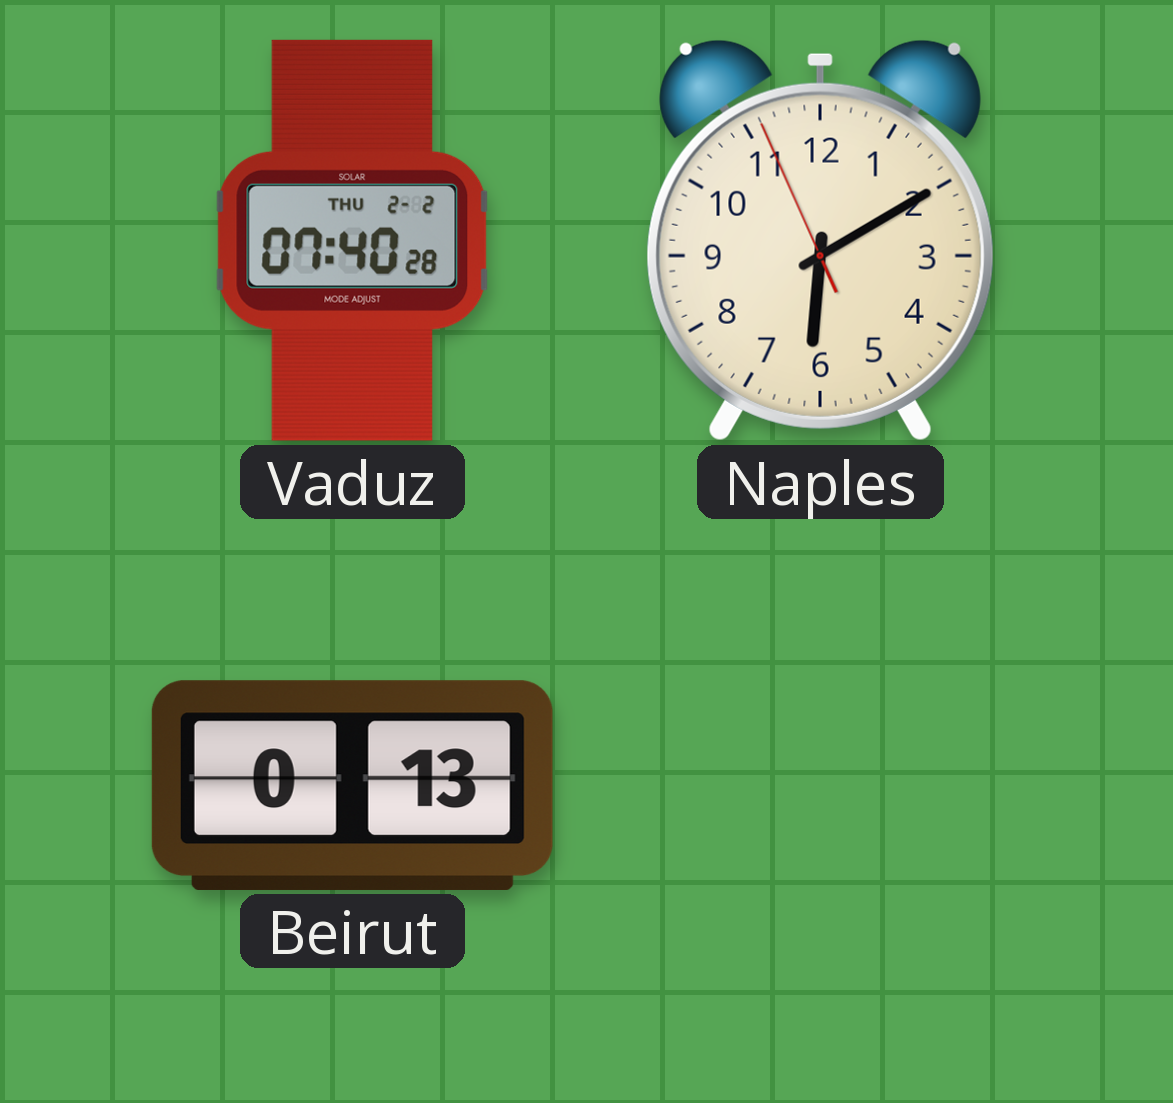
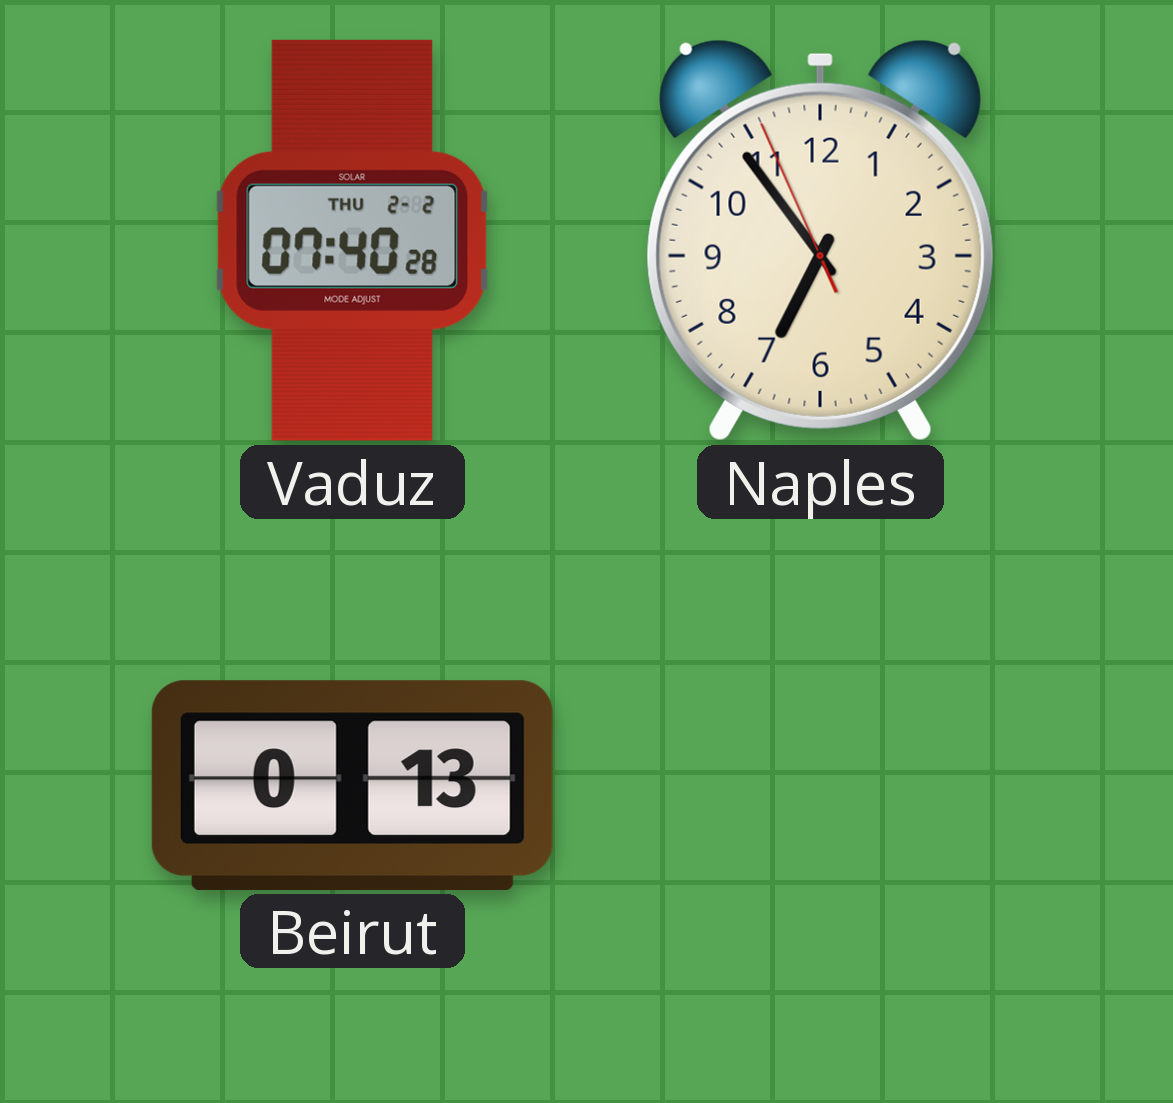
Naples: 6:09 -> 6:53
